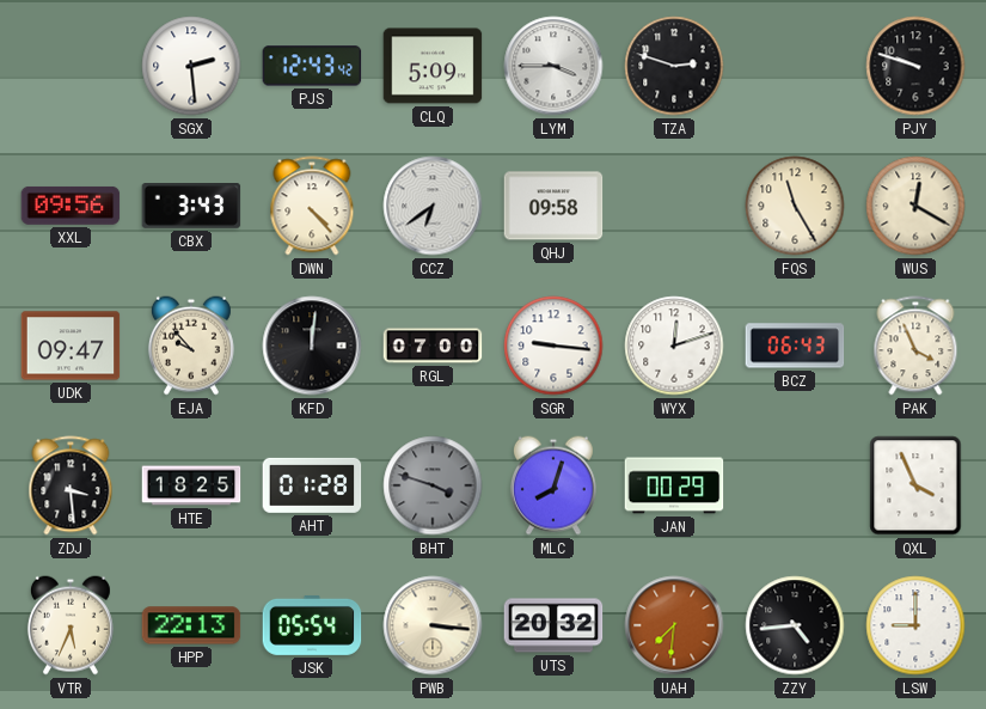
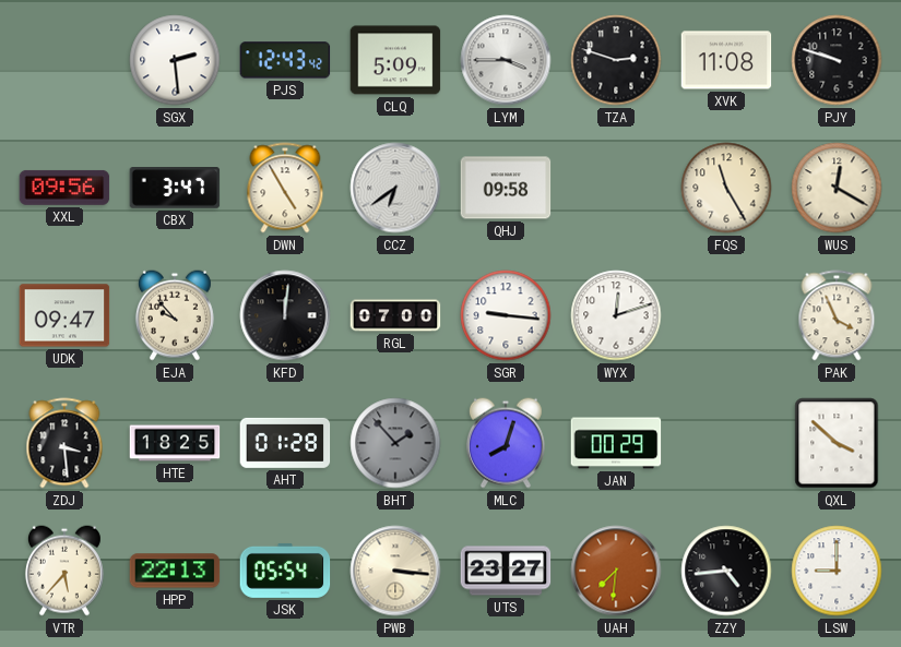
XVK: none -> 11:08
CBX: 3:43 -> 3:47
DWN: 4:23 -> 4:55
BCZ: 06:43 -> none
BHT: 3:48 -> 1:53
QXL: 3:56 -> 3:52
VTR: 5:34 -> 5:37
UTS: 20:32 -> 23:27
